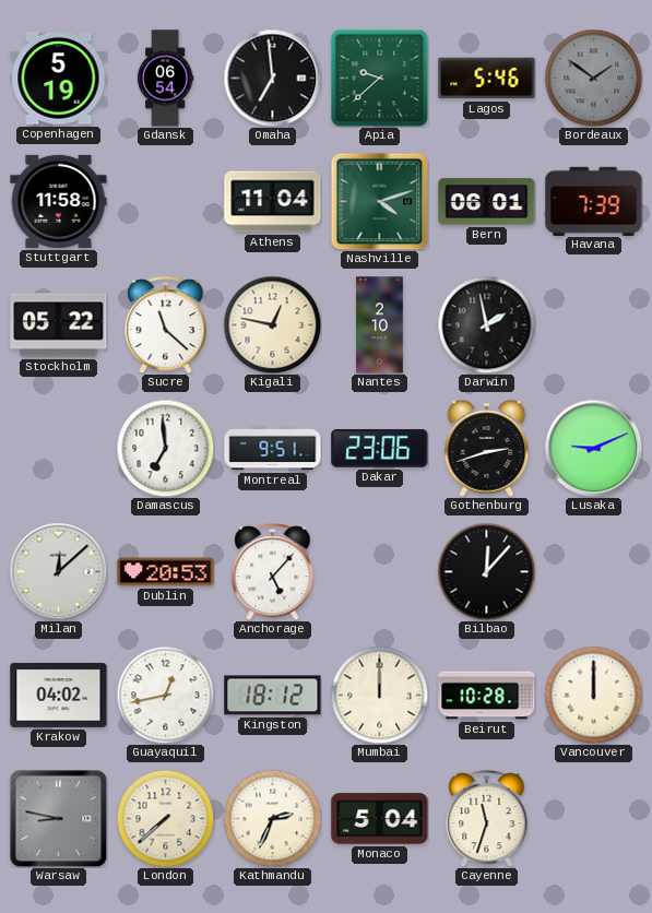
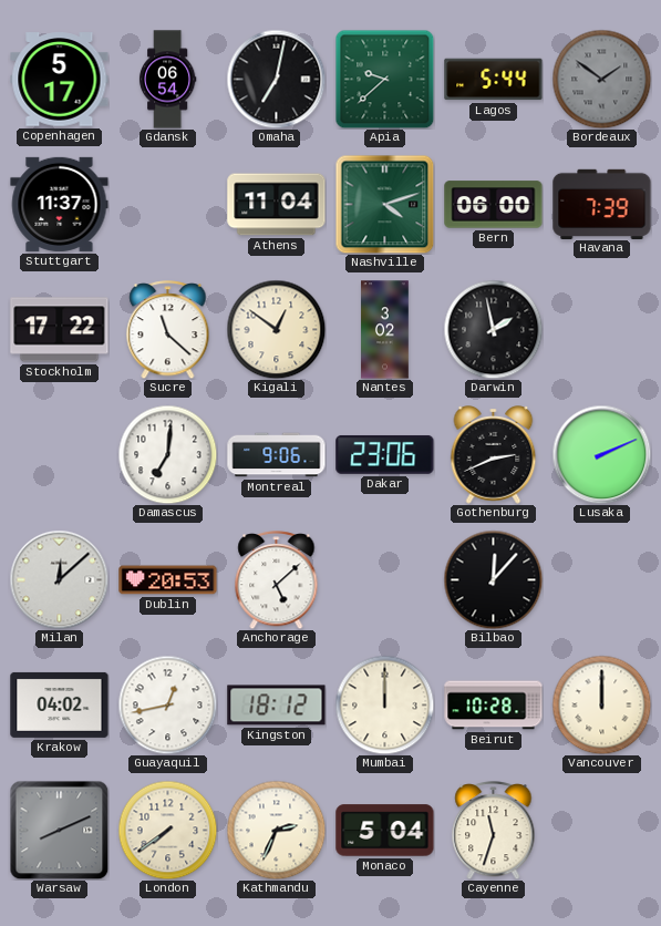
Copenhagen: 5:19 -> 5:17
Omaha: 6:59 -> 7:02
Lagos: 5:46 -> 5:44
Stuttgart: 11:58 -> 11:37
Bern: 06:01 -> 06:00
Stockholm: 05:22 -> 17:22
Kigali: 12:47 -> 12:51
Nantes: 2:10 -> 3:02
Damascus: 6:59 -> 7:01
Montreal: 9:51 -> 9:06
Gothenburg: 2:42 -> 2:41
Lusaka: 9:11 -> 2:11
Anchorage: 5:07 -> 5:08
Warsaw: 8:47 -> 8:11
London: 7:38 -> 7:39
